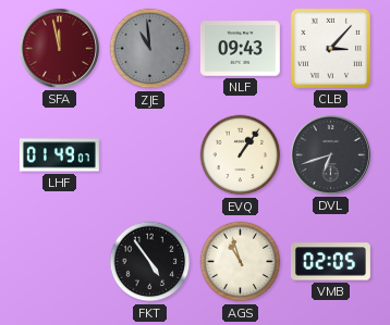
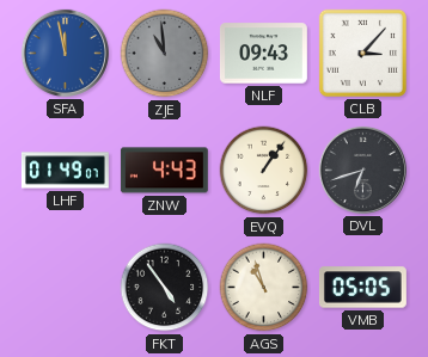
SFA dial: burgundy -> blue
ZNW: none -> 4:43
VMB: 02:05 -> 05:05
